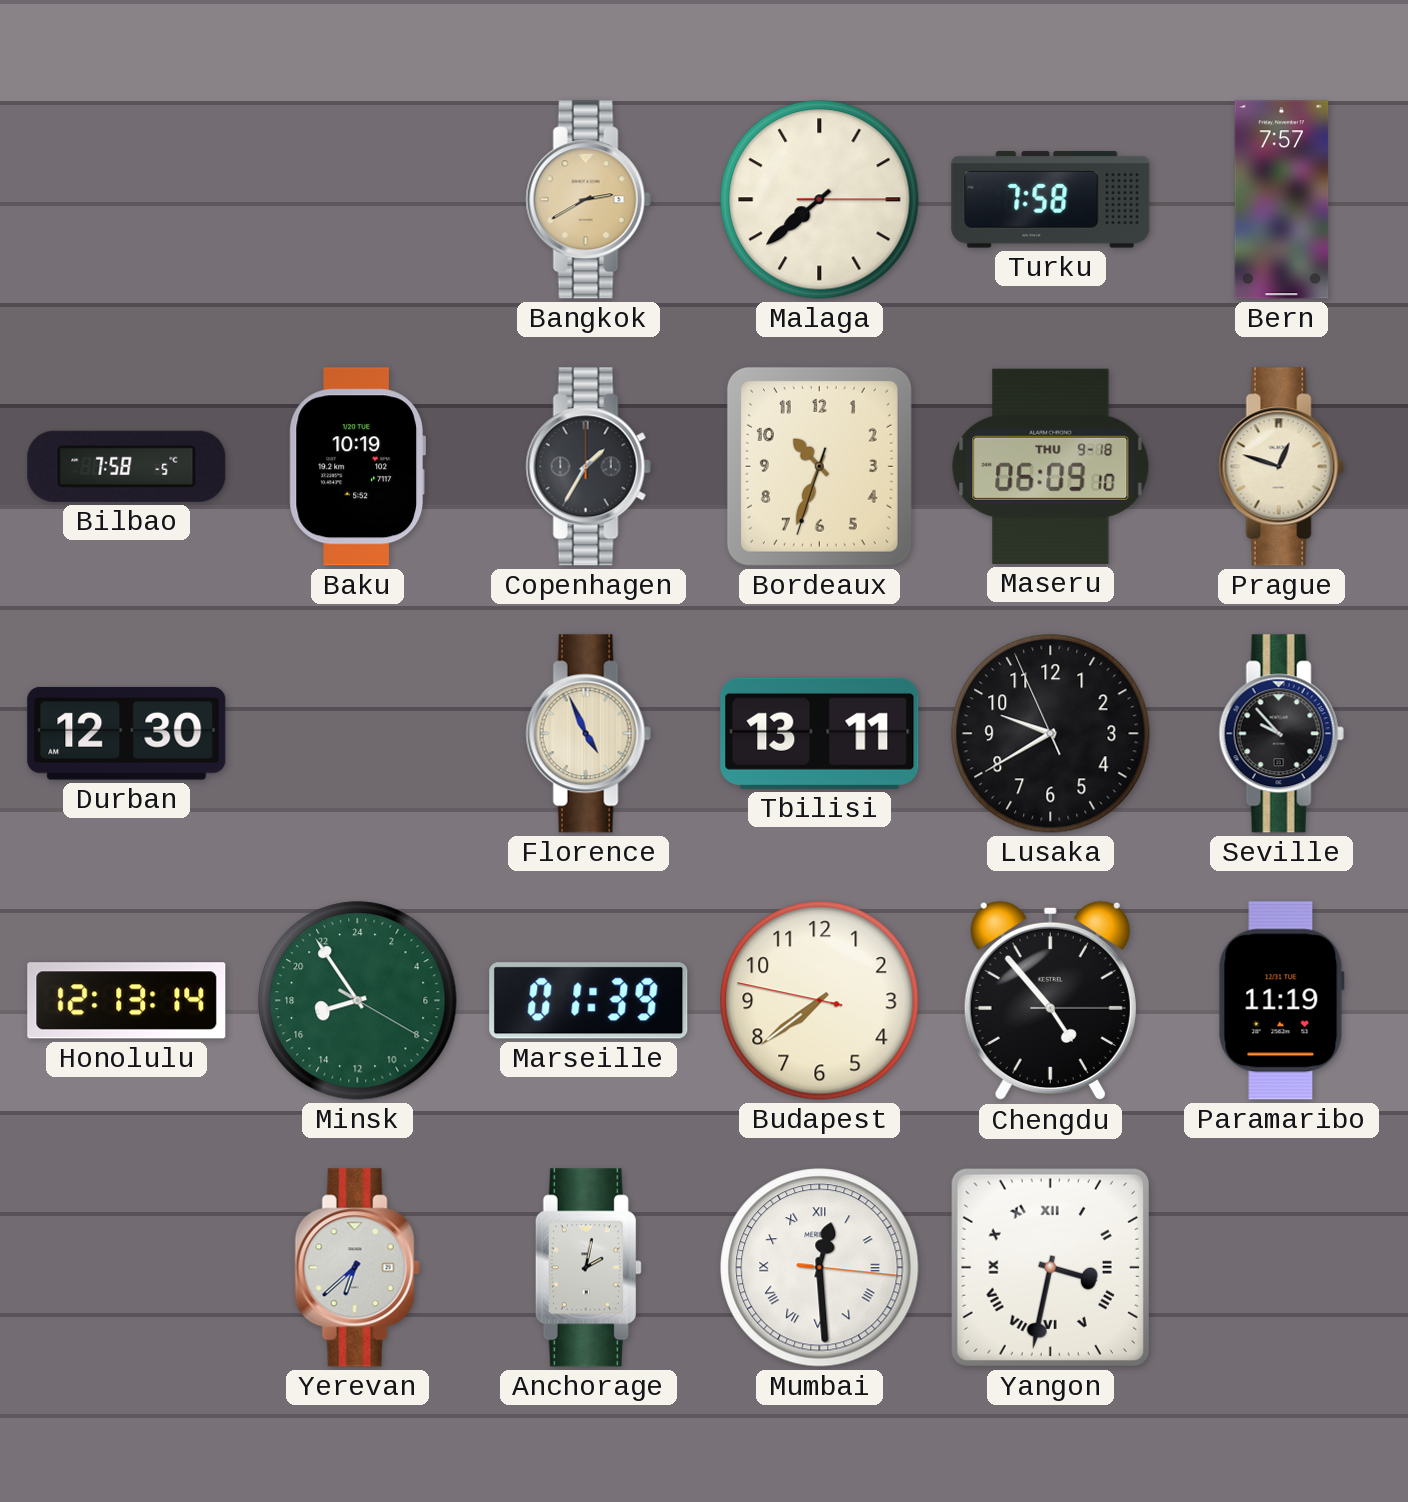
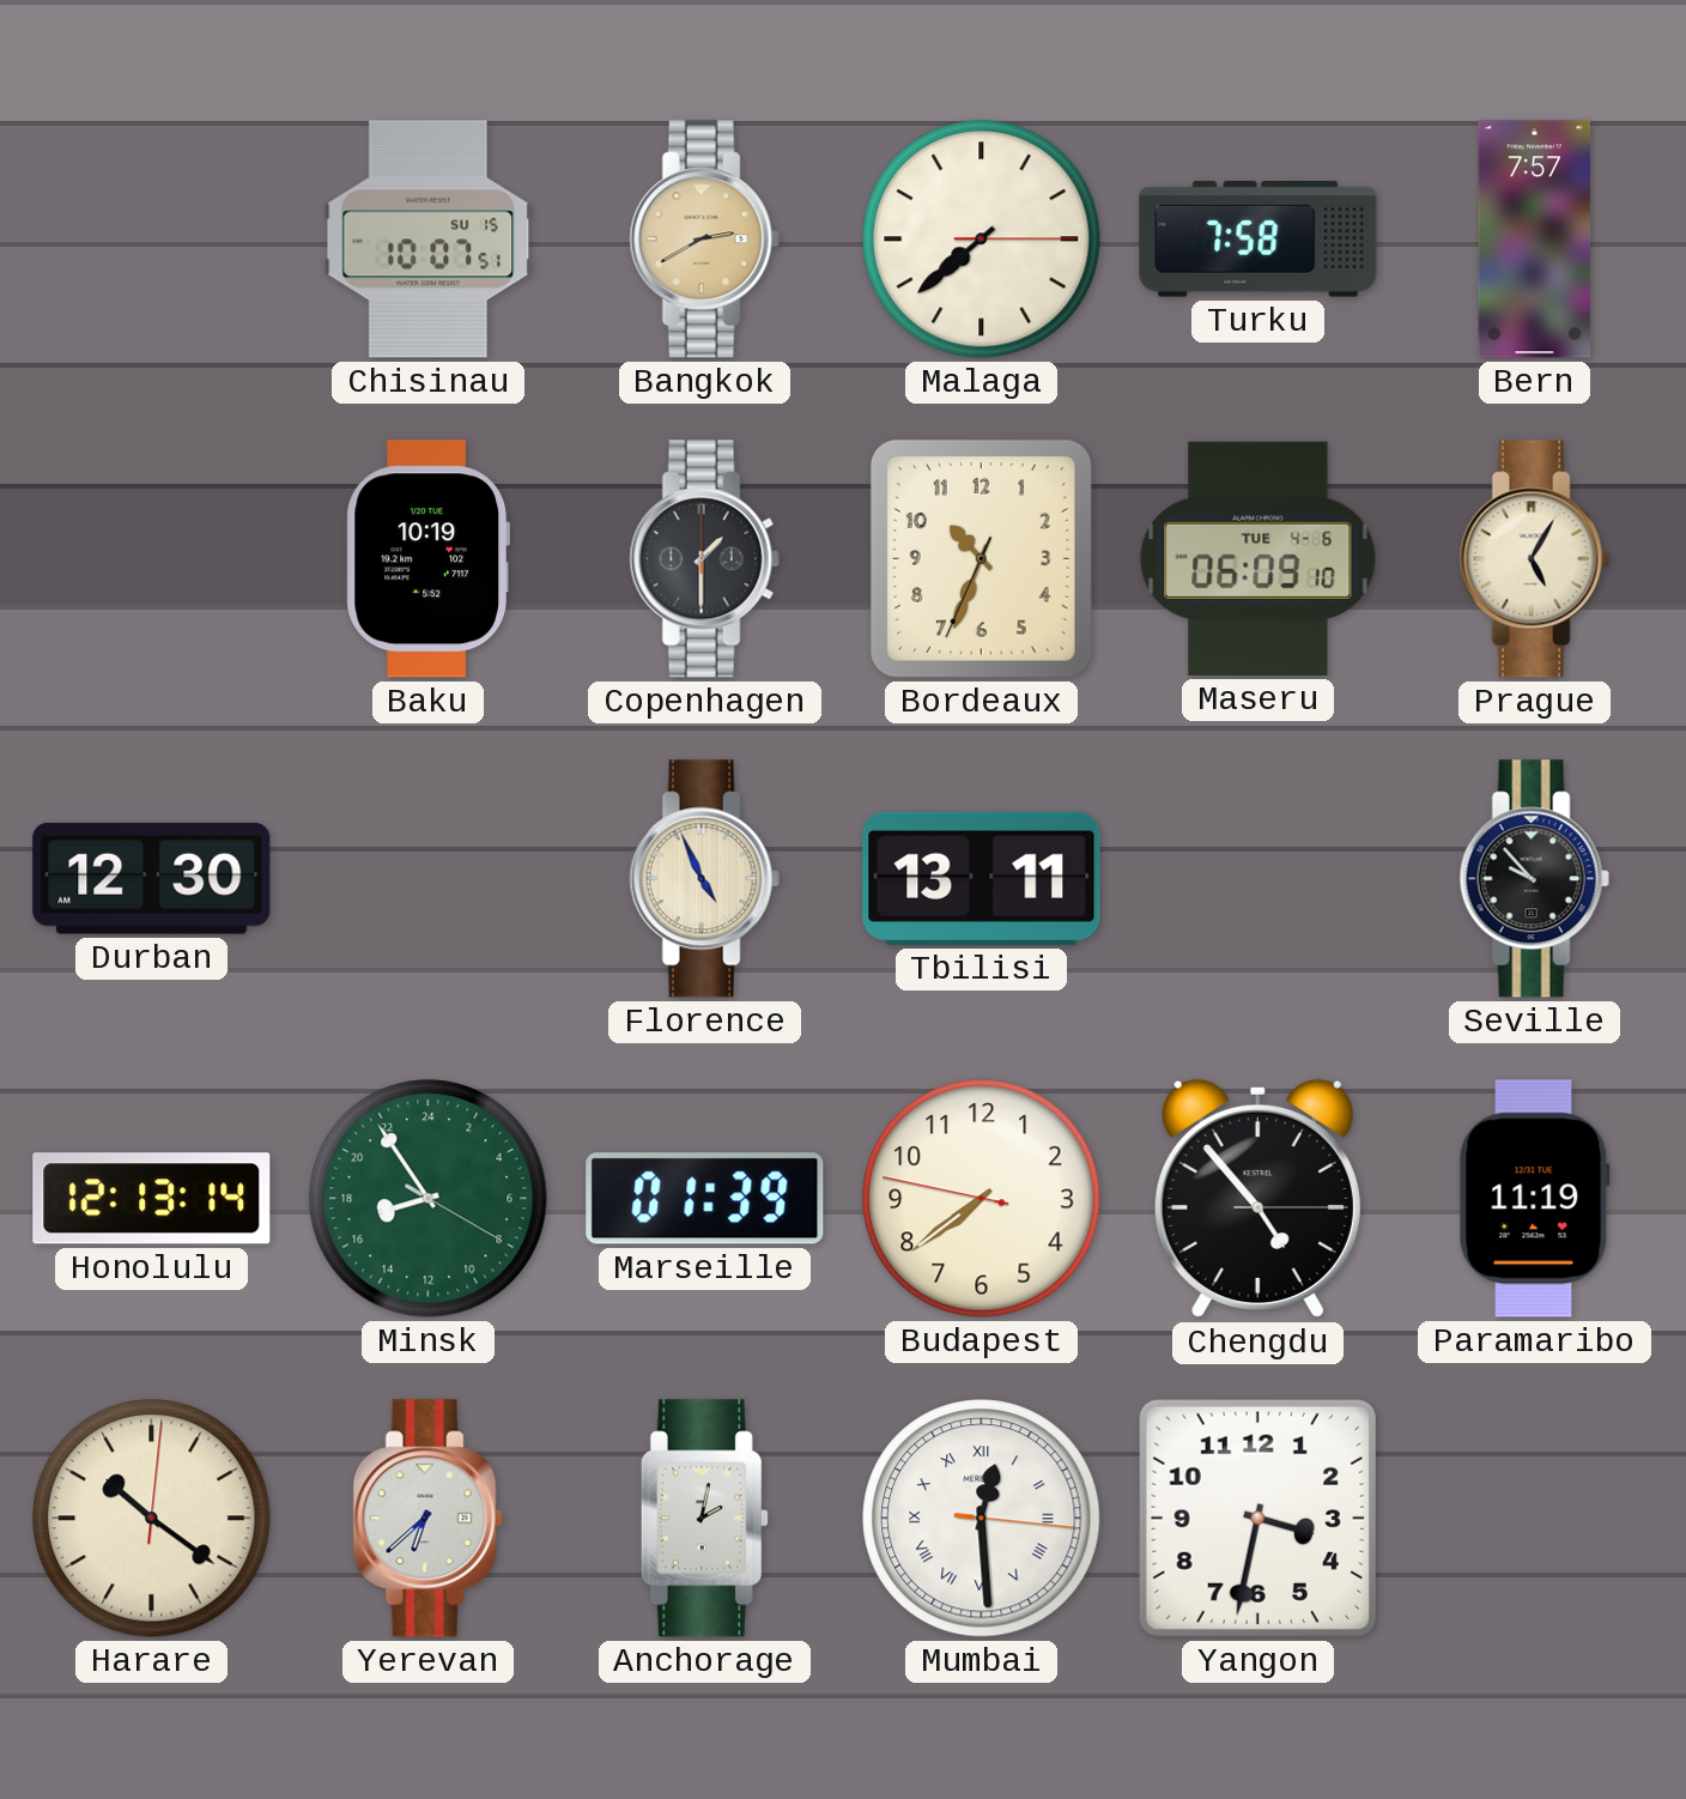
Chisinau: none -> 10:07
Bilbao: 7:58 -> none
Copenhagen: 1:35 -> 1:30
Bordeaux: 10:33:33 -> 10:33:34
Maseru date: THU 9-18 -> TUE 4-6
Prague: 12:48 -> 5:05
Lusaka: 9:39 -> none
Harare: none -> 10:21
Yangon numerals: Roman -> Arabic
